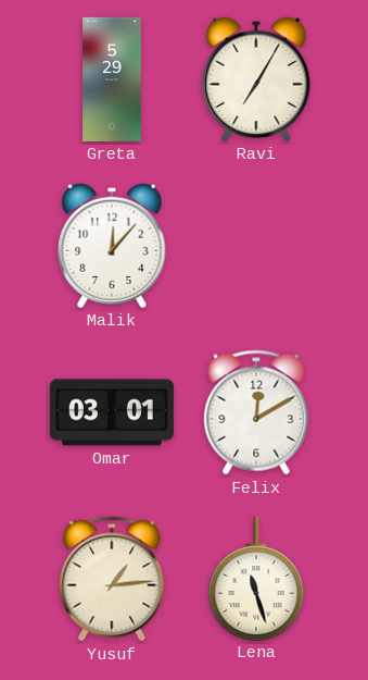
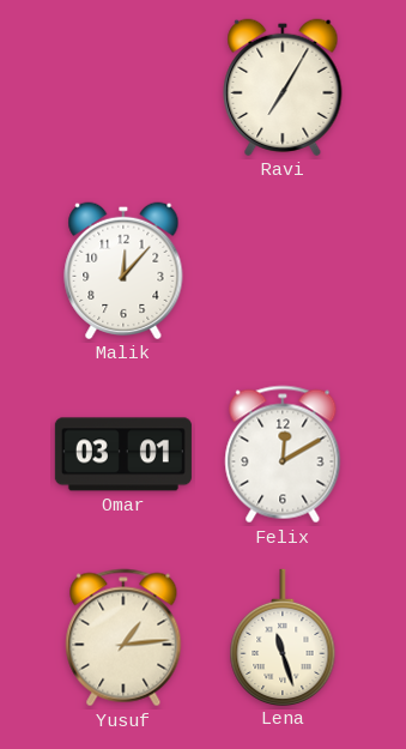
Greta: 5:29 -> none
